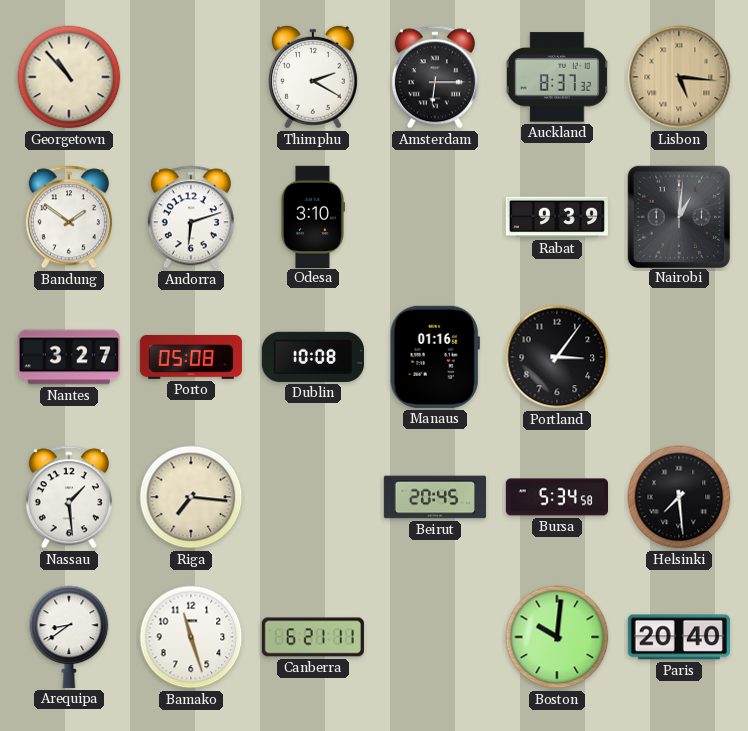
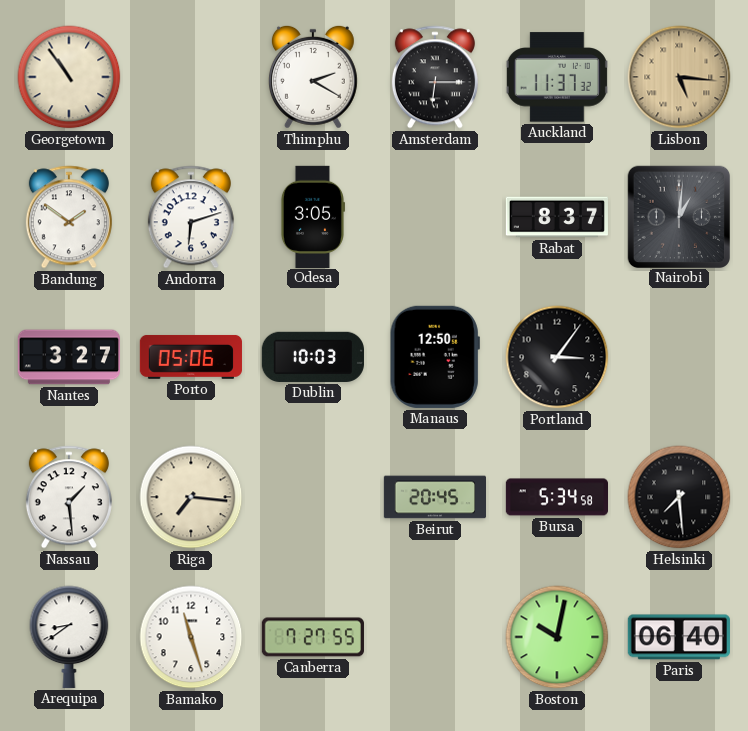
Georgetown: 10:53 -> 10:54
Auckland: 8:37 -> 11:37
Odesa: 3:10 -> 3:05
Rabat: 9:39 -> 8:37
Porto: 05:08 -> 05:06
Dublin: 10:08 -> 10:03
Manaus: 01:16 -> 12:50
Canberra: 6:21 -> 7:27
Boston: 10:01 -> 10:02
Paris: 20:40 -> 06:40
